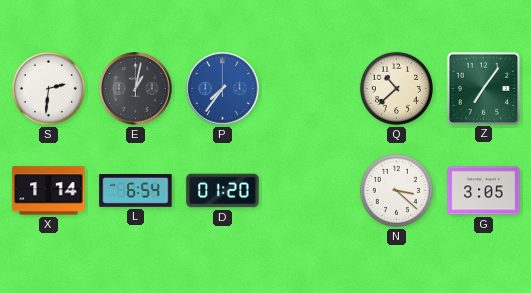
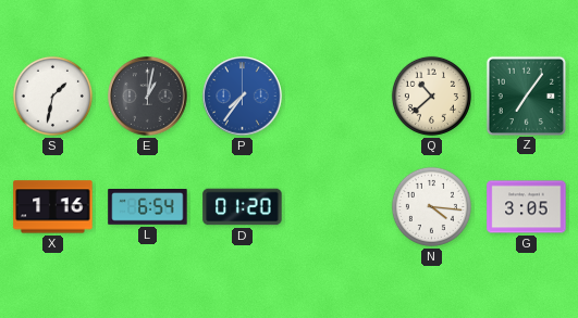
S: 2:31 -> 1:32
X: 1:14 -> 1:16
N: 3:22 -> 4:16
